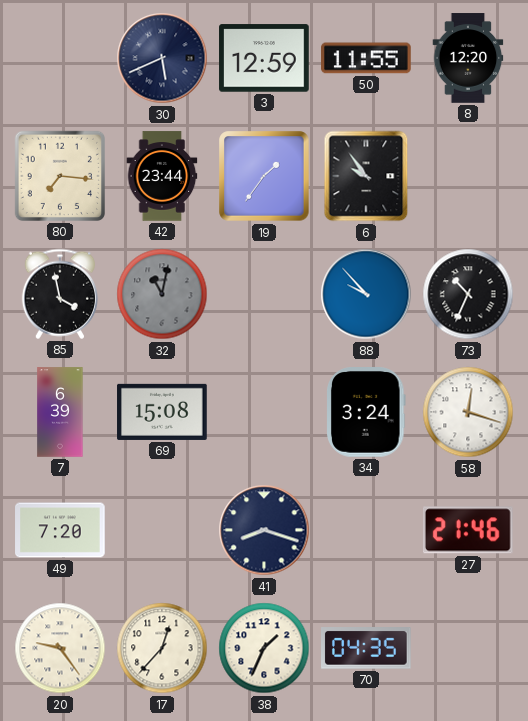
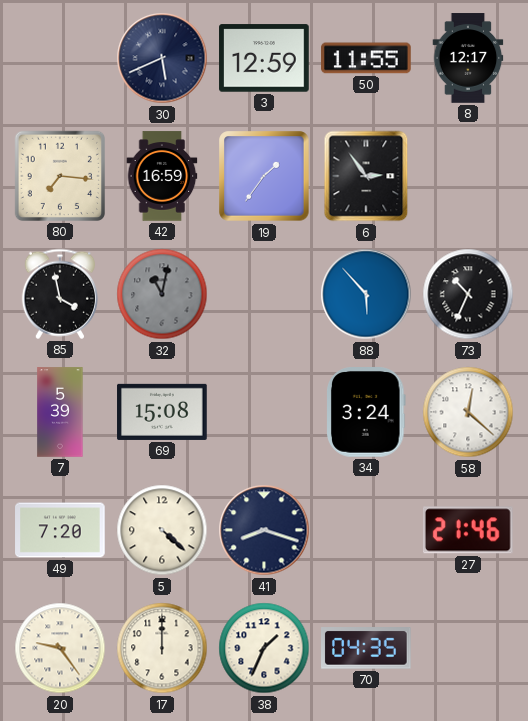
8: 12:20 -> 12:17
42: 23:44 -> 16:59
6: 9:54 -> 2:54
88: 9:53 -> 5:53
7: 6:39 -> 5:39
58: 12:18 -> 12:22
5: none -> 4:22
17: 12:37 -> 12:00
